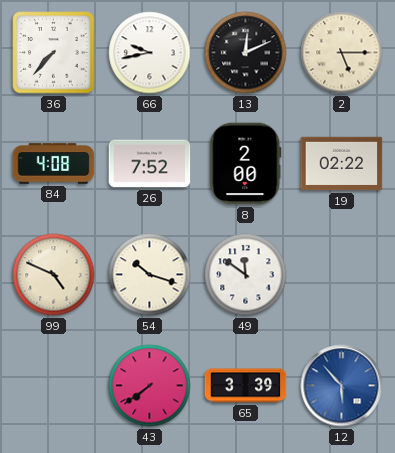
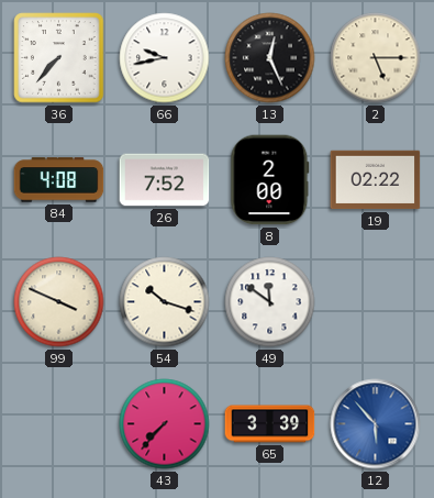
13: 12:11 -> 12:26
99: 4:49 -> 3:49
43: 7:39 -> 7:37
